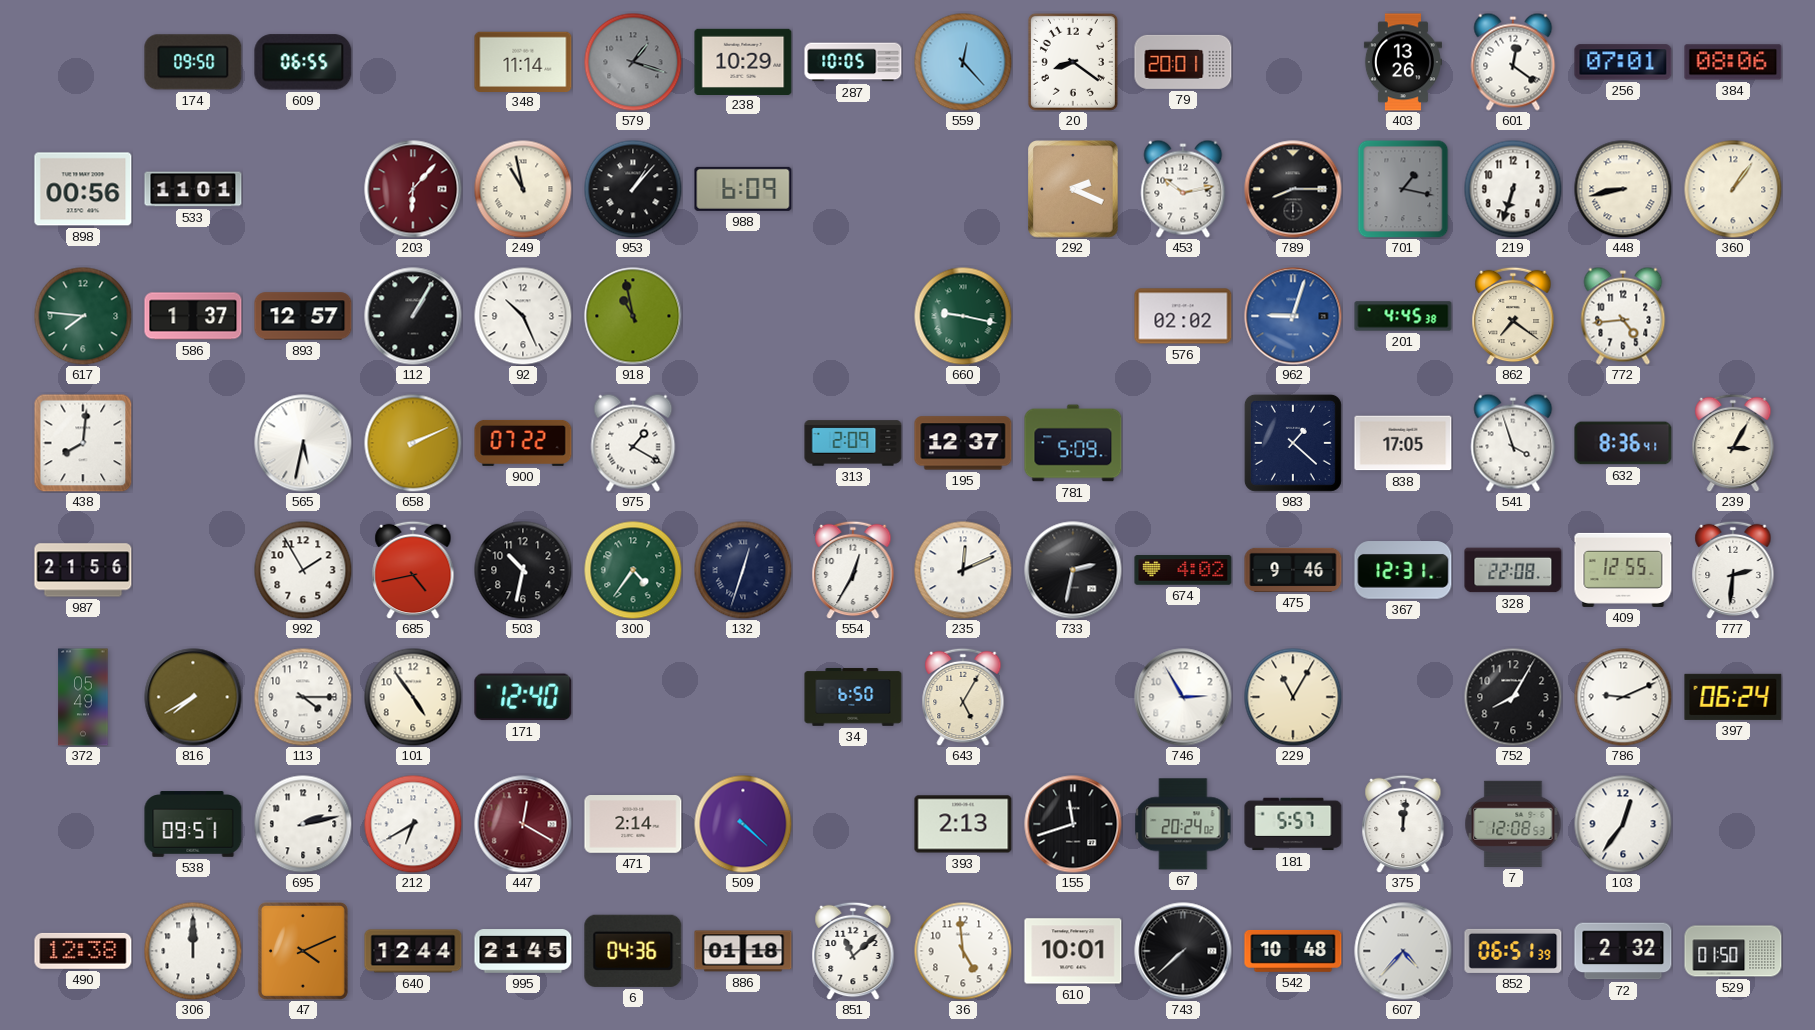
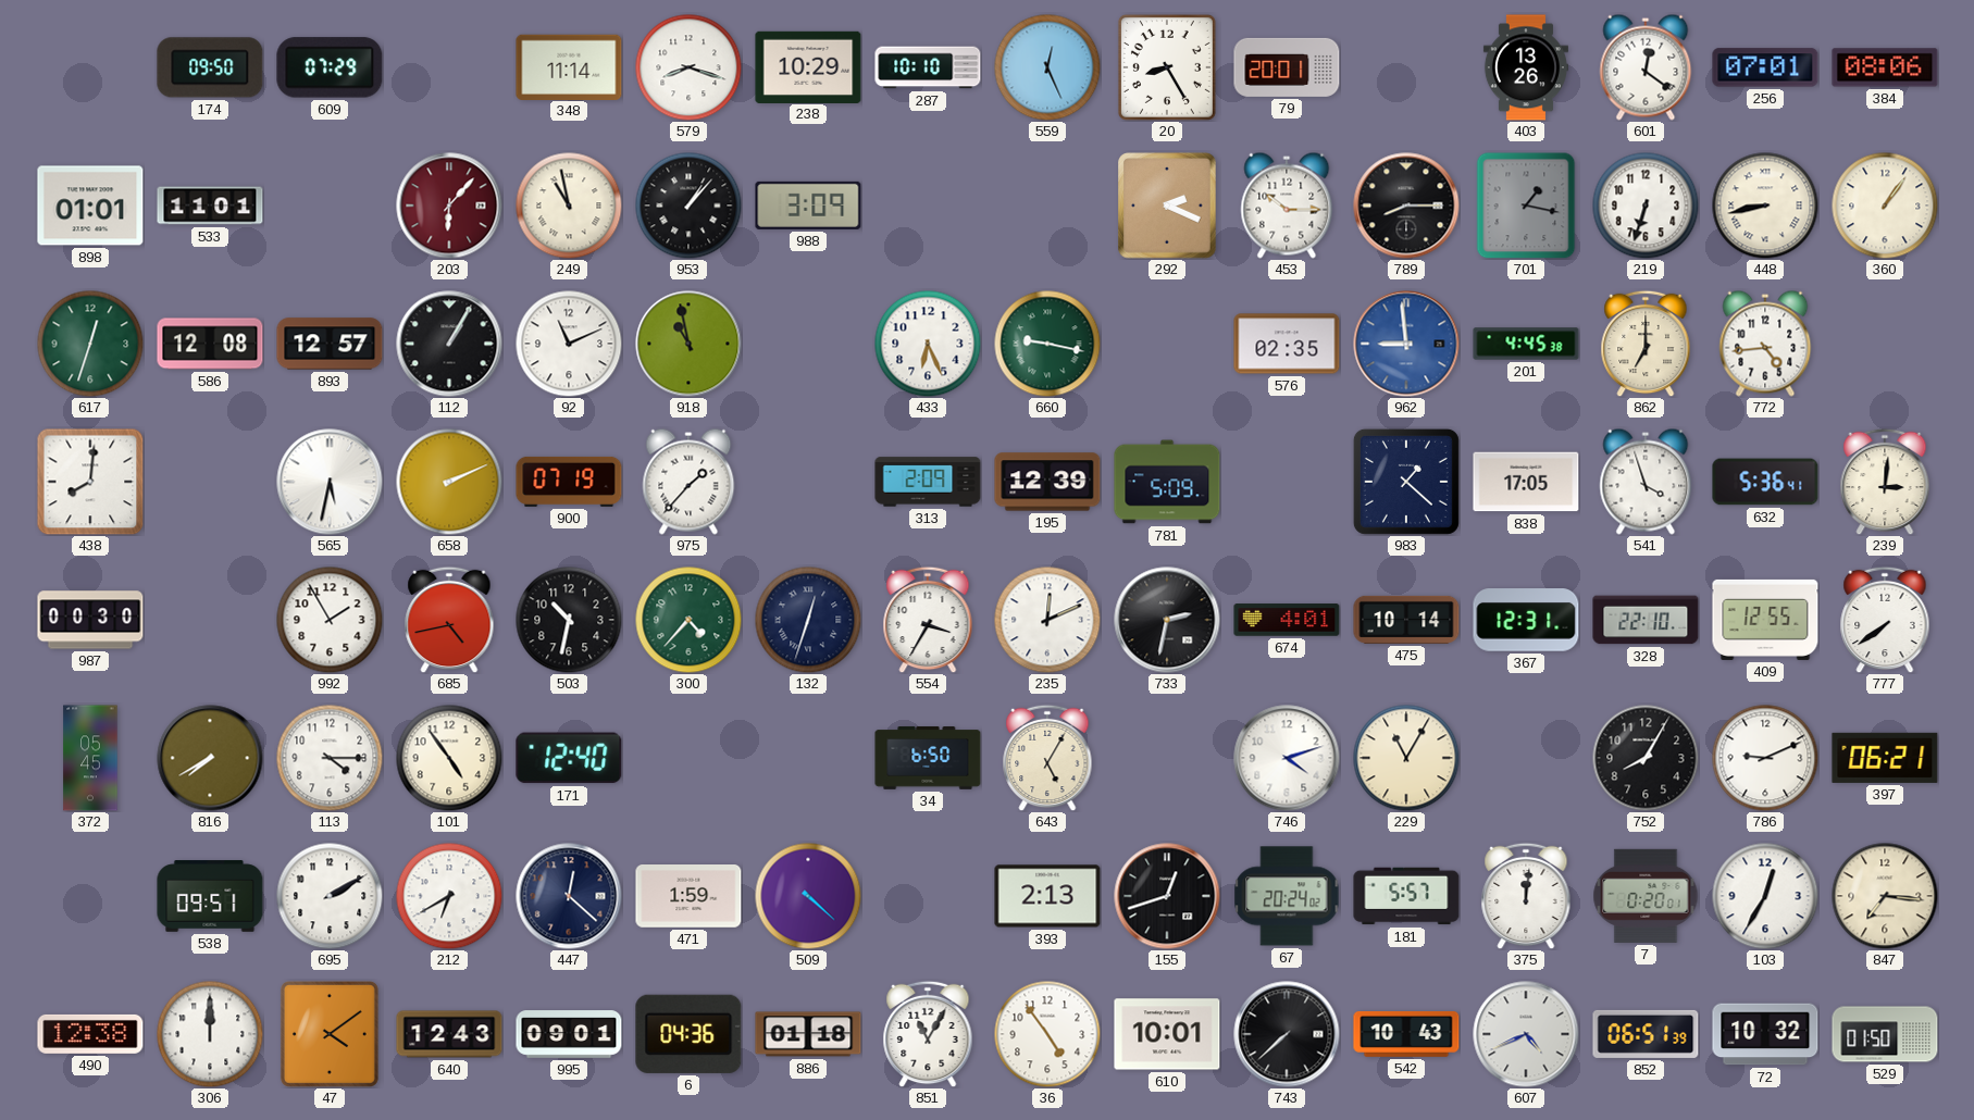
609: 06:55 -> 07:29
579: 1:18 -> 8:18
579 dial: grey -> white
287: 10:05 -> 10:10
559: 12:23 -> 12:26
20: 8:21 -> 8:25
898: 00:56 -> 01:01
988: 6:09 -> 3:09
453: 10:13 -> 10:15
617: 7:46 -> 12:33
586: 1:37 -> 12:08
92: 10:26 -> 11:11
433: none -> 6:26
576: 02:02 -> 02:35
962: 9:03 -> 8:59
862: 7:21 -> 7:00
900: 07:22 -> 07:19
975: 1:20 -> 1:37
195: 12:37 -> 12:39
632: 8:36 -> 5:36
239: 3:05 -> 3:01
987: 21:56 -> 00:30
300: 4:36 -> 4:37
554: 12:35 -> 3:35
674: 4:02 -> 4:01
475: 9:46 -> 10:14
328: 22:08 -> 22:10
777: 2:31 -> 7:39
372: 05:49 -> 05:45
746: 2:55 -> 4:12
397: 06:24 -> 06:21
695: 2:13 -> 2:10
447: 12:20 -> 12:22
447 dial: burgundy -> navy
471: 2:14 -> 1:59
155: 11:42 -> 12:42
7: 12:08 -> 0:20
103: 12:36 -> 12:35
847: none -> 7:16
47: 4:11 -> 4:09
640: 12:44 -> 12:43
995: 21:45 -> 09:01
851: 11:08 -> 11:05
36: 4:59 -> 4:54
542: 10:48 -> 10:43
607: 4:37 -> 4:41
72: 2:32 -> 10:32
